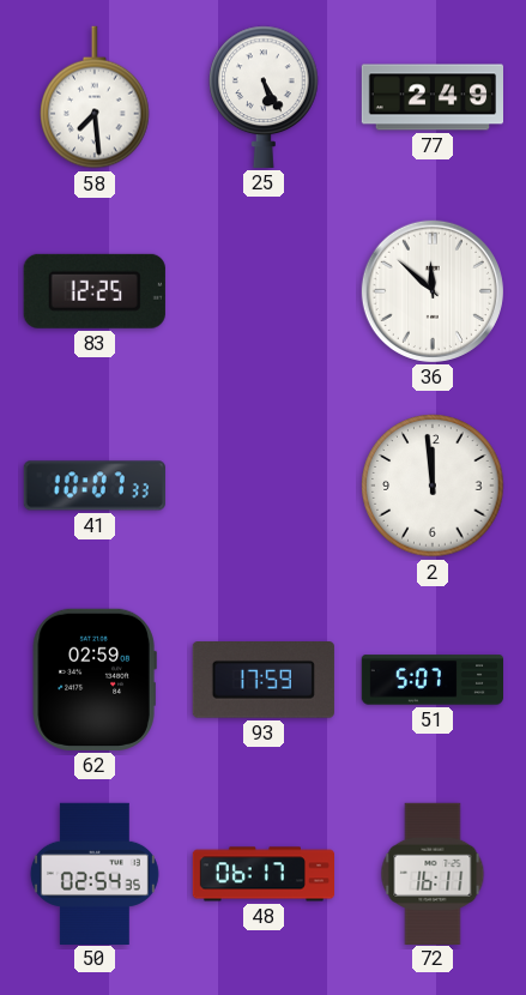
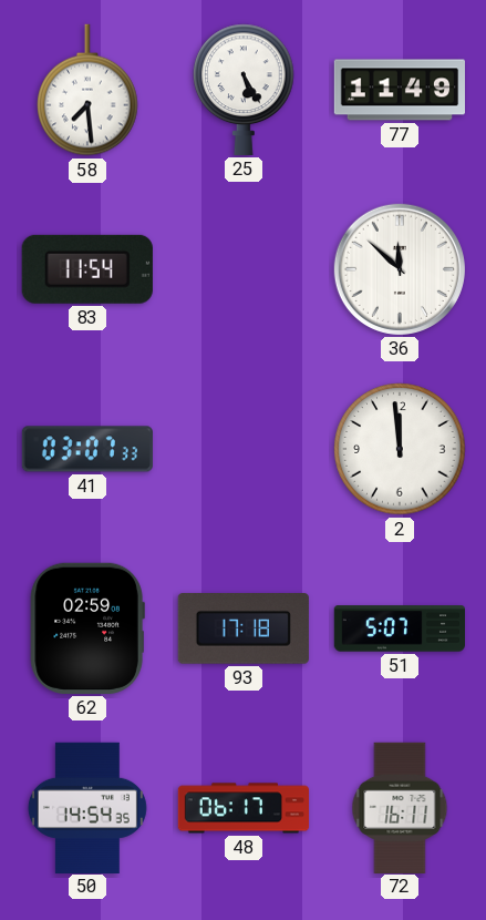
77: 2:49 -> 11:49
83: 12:25 -> 11:54
41: 10:07 -> 03:07
93: 17:59 -> 17:18
50: 02:54 -> 14:54
